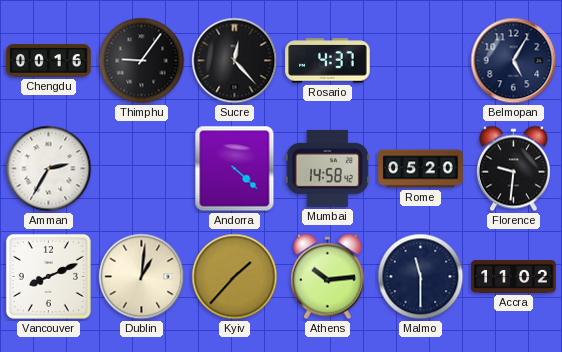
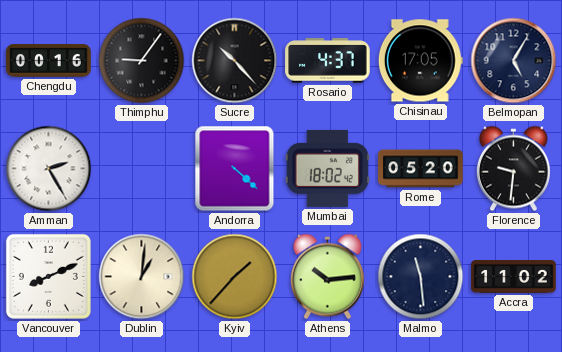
Sucre: 12:23 -> 10:23
Chisinau: none -> 17:05
Amman: 2:35 -> 2:25
Mumbai: 14:58 -> 18:02
Malmo: 11:30 -> 11:29
